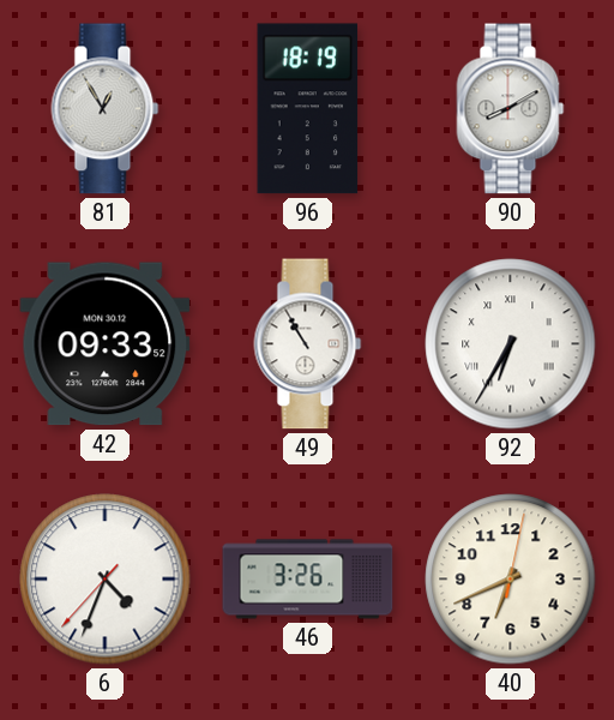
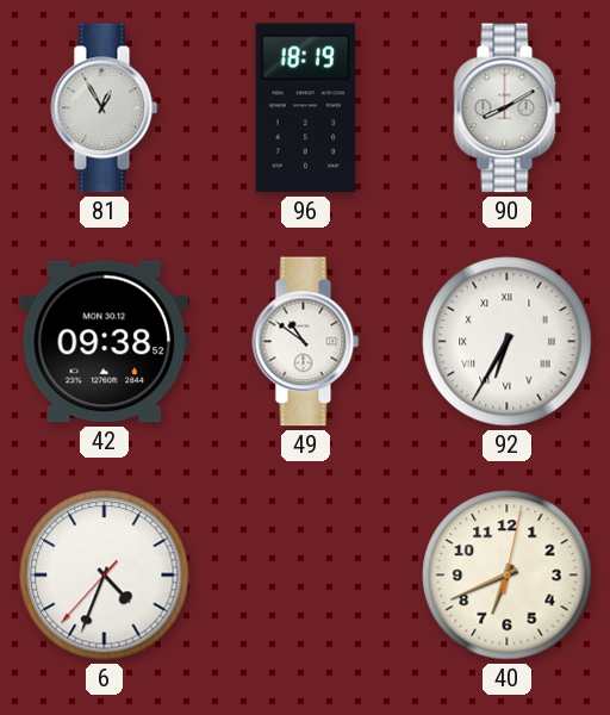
42: 09:33 -> 09:38
49: 10:55 -> 10:51
46: 3:26 -> none
